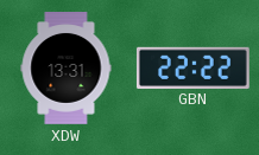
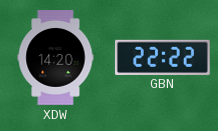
XDW: 13:31 -> 14:20
